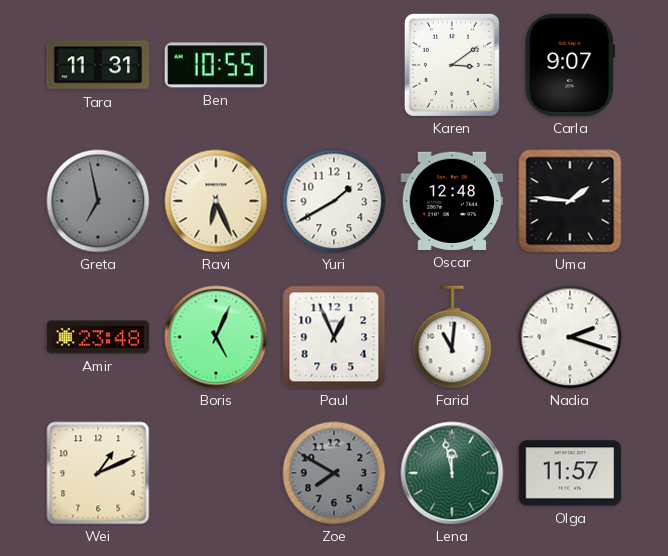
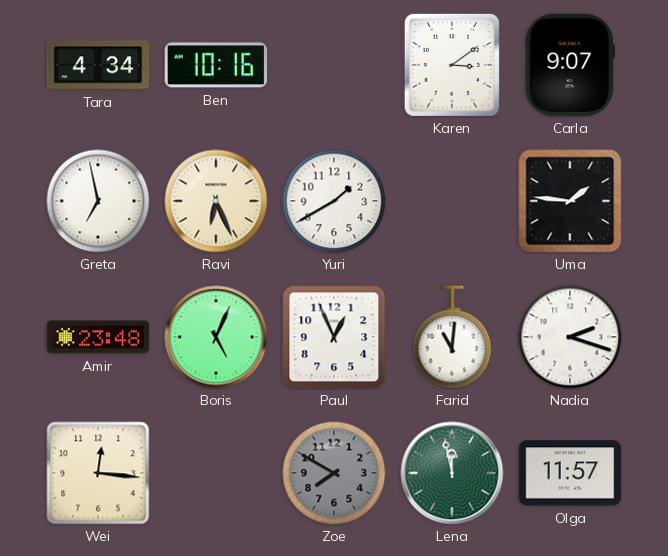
Tara: 11:31 -> 4:34
Ben: 10:55 -> 10:16
Greta dial: grey -> white
Oscar: 12:48 -> none
Wei: 1:11 -> 12:16
